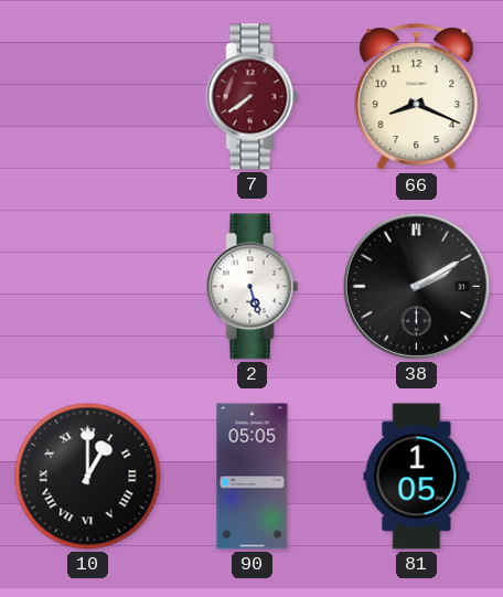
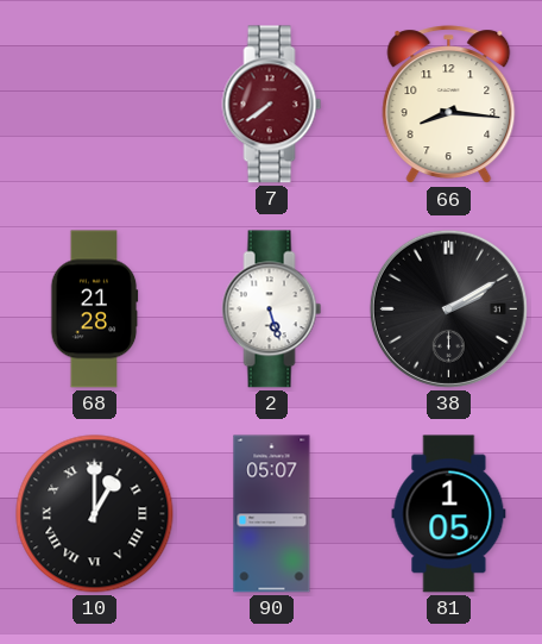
66: 8:19 -> 8:16
68: none -> 21:28
90: 05:05 -> 05:07
